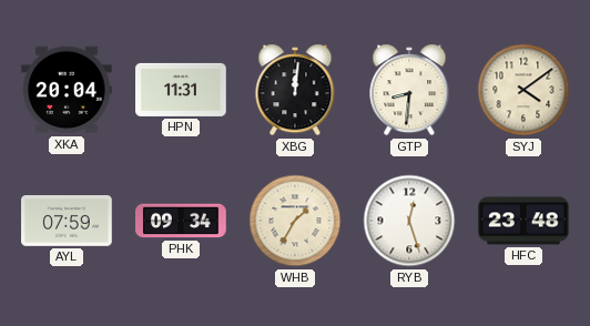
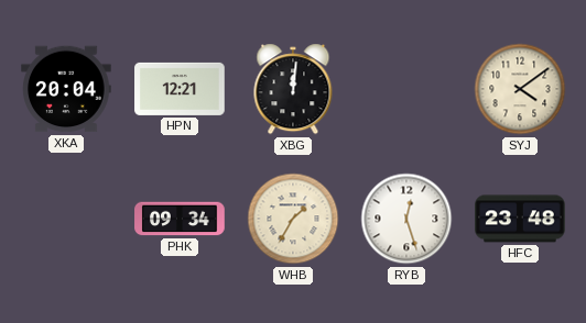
HPN: 11:31 -> 12:21
GTP: 8:31 -> none
AYL: 07:59 -> none
